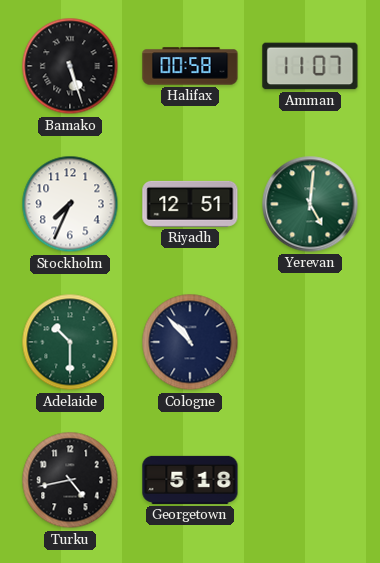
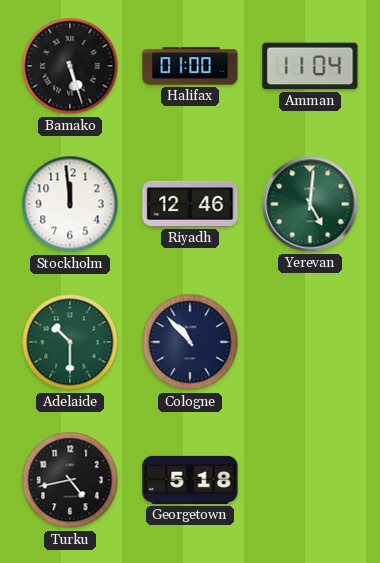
Halifax: 00:58 -> 01:00
Amman: 11:07 -> 11:04
Stockholm: 7:34 -> 11:59
Riyadh: 12:51 -> 12:46
